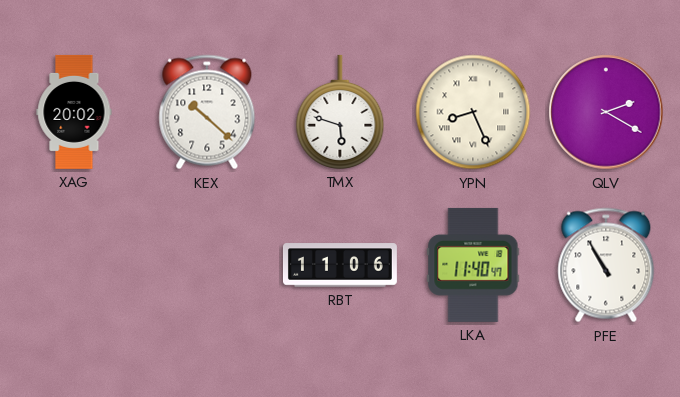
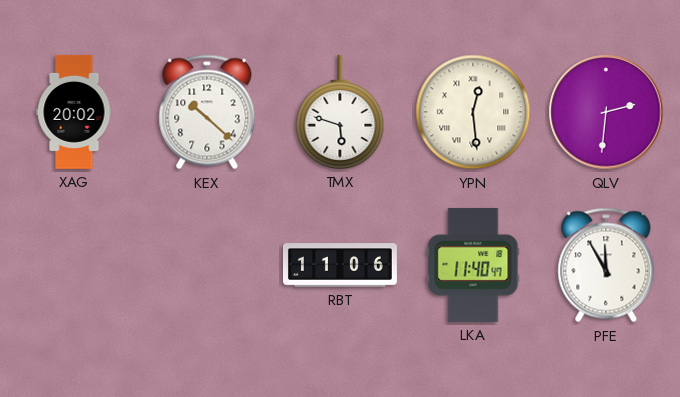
YPN: 8:26 -> 12:29
QLV: 2:20 -> 2:31
PFE: 10:55 -> 11:55
